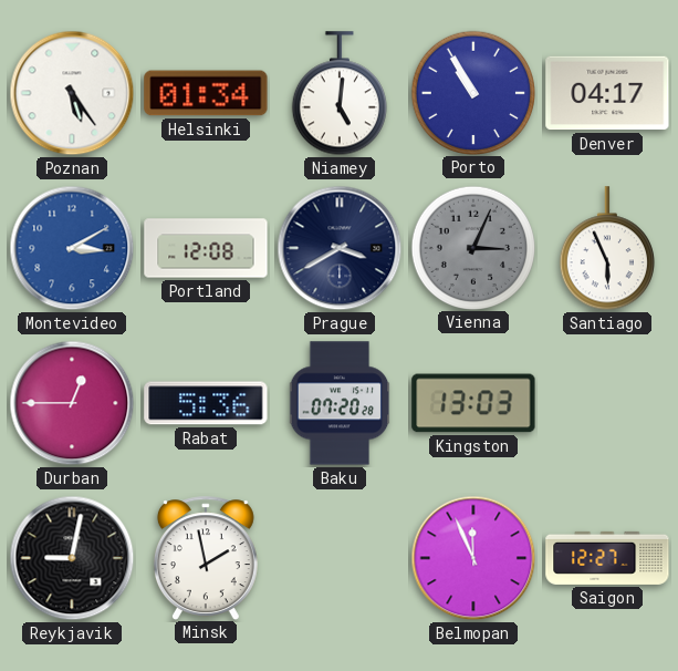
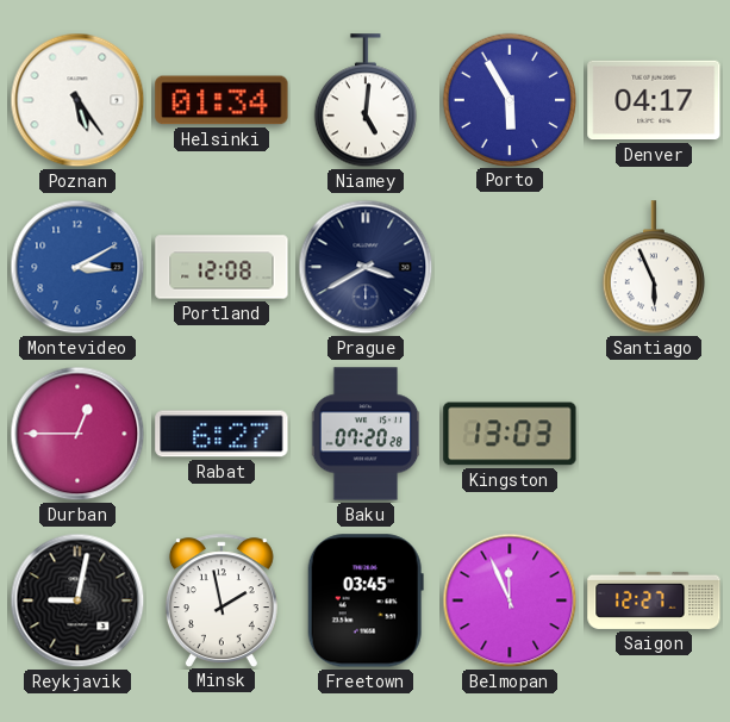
Porto: 10:55 -> 5:55
Vienna: 3:04 -> none
Rabat: 5:36 -> 6:27
Freetown: none -> 03:45
